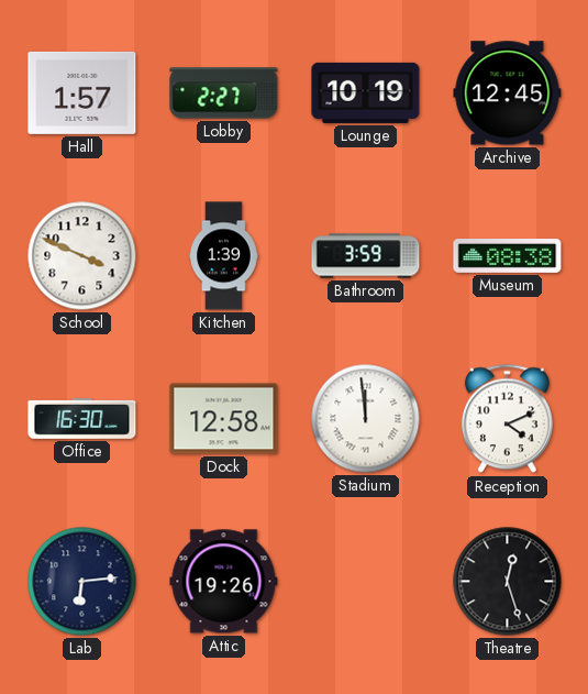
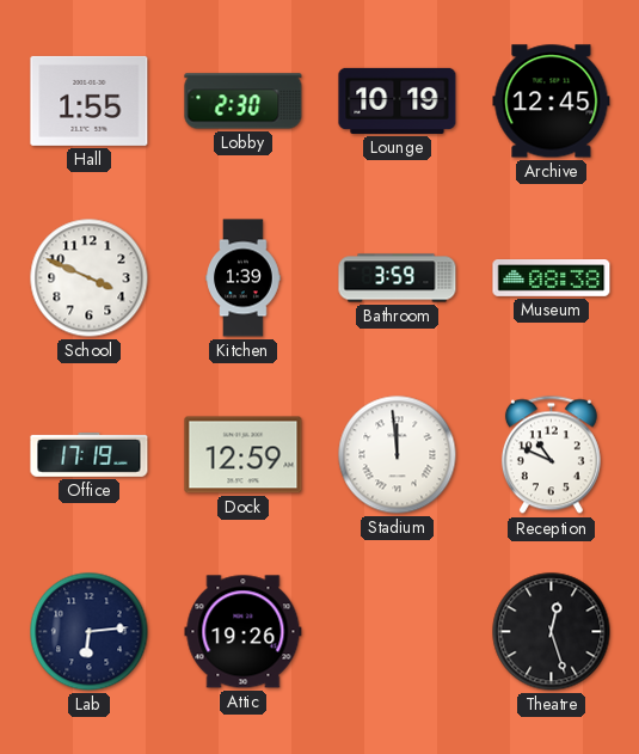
Hall: 1:57 -> 1:55
Lobby: 2:27 -> 2:30
Office: 16:30 -> 17:19
Dock: 12:58 -> 12:59
Reception: 4:11 -> 10:49
